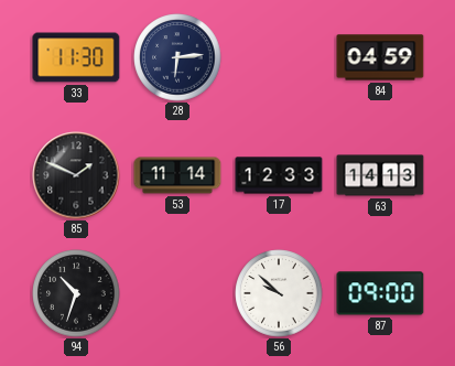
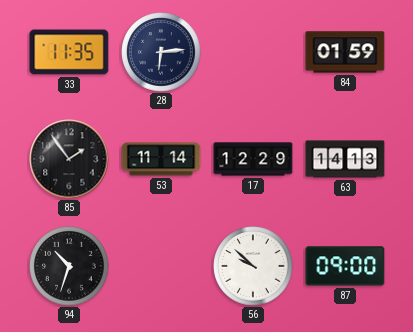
33: 11:30 -> 11:35
84: 04:59 -> 01:59
85: 1:49 -> 1:54
17: 12:33 -> 12:29
